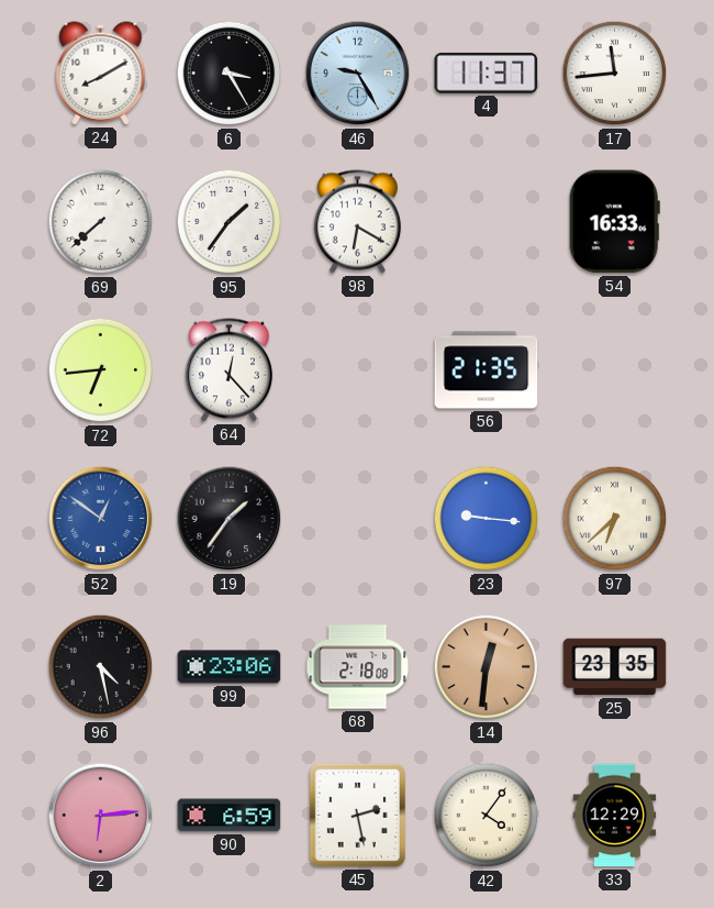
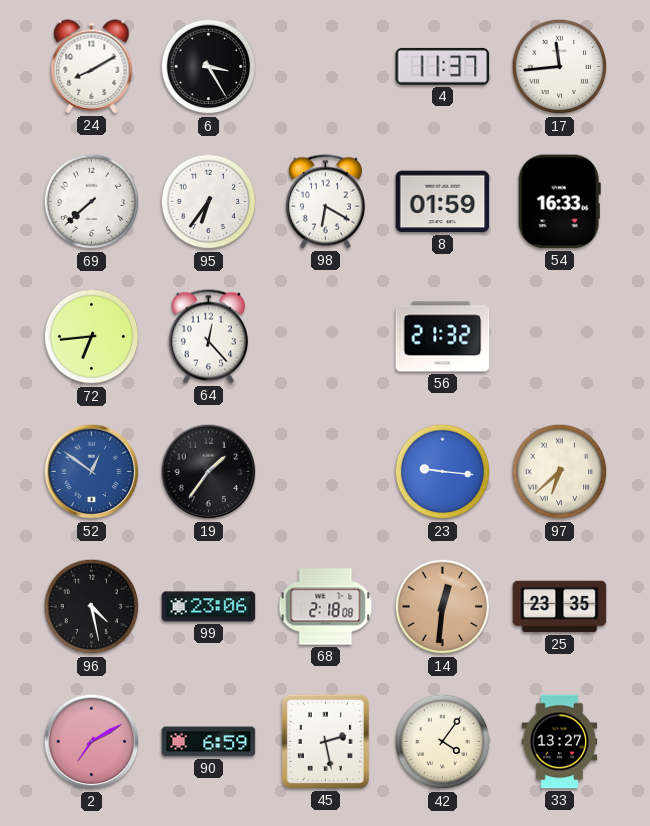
46: 9:25 -> none
95: 1:36 -> 6:36
8: none -> 01:59
56: 21:35 -> 21:32
2: 6:14 -> 7:10
33: 12:29 -> 13:27
